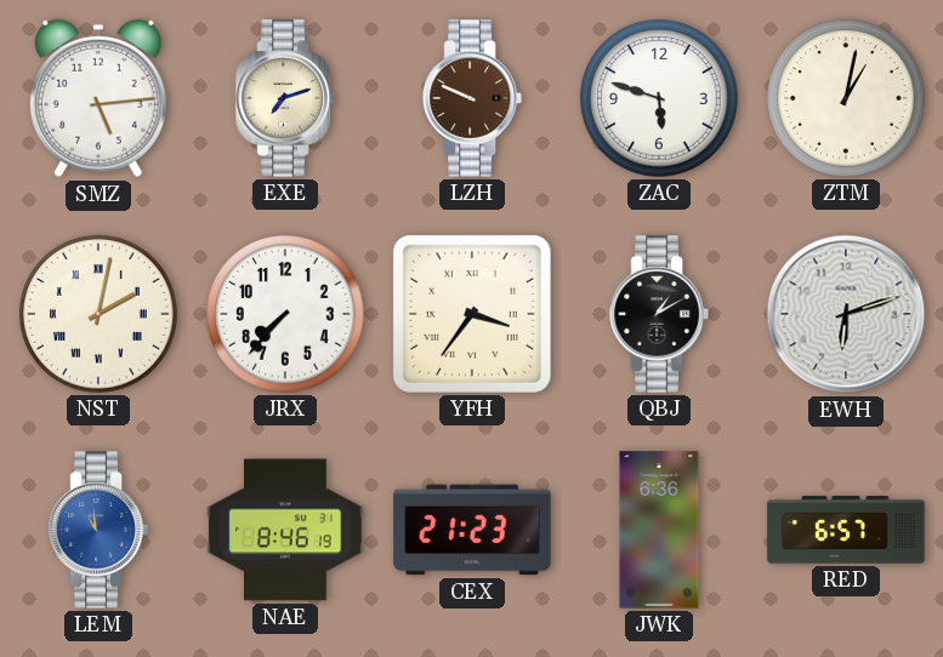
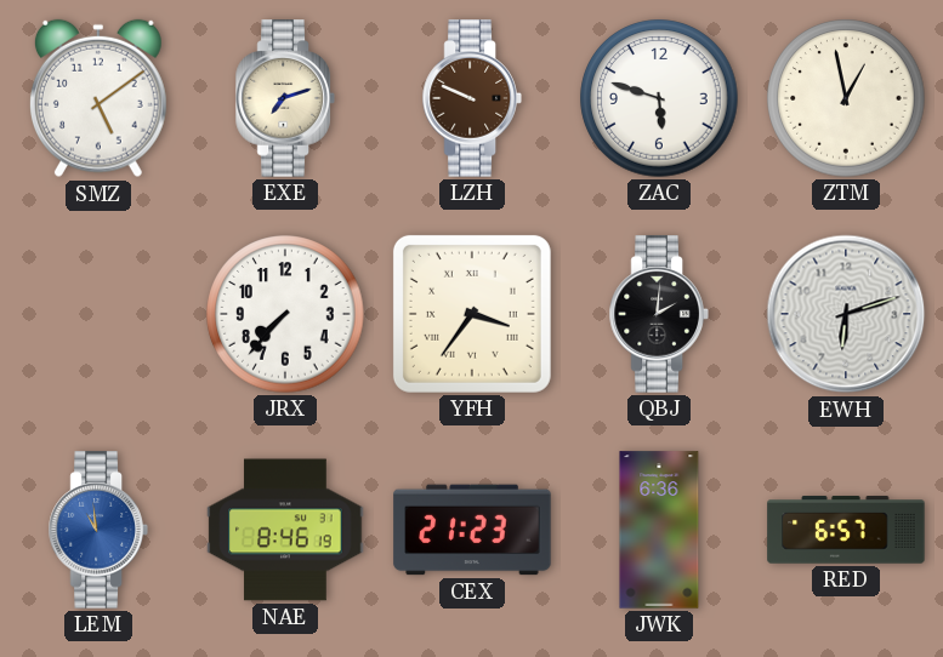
SMZ: 5:14 -> 5:09
ZTM: 1:02 -> 12:58
NST: 2:02 -> none
QBJ: 1:10 -> 2:01
